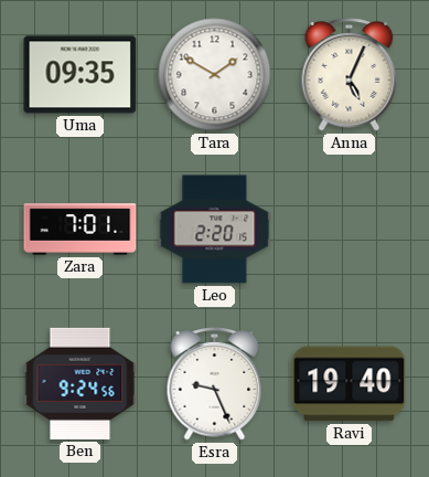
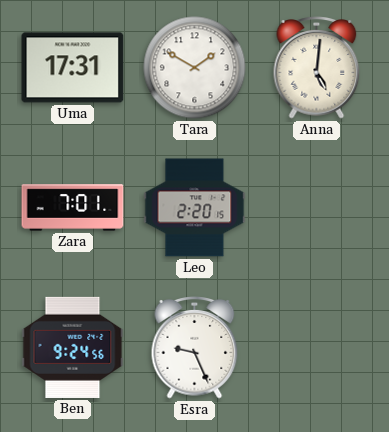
Uma: 09:35 -> 17:31
Anna: 5:04 -> 5:01
Ravi: 19:40 -> none
